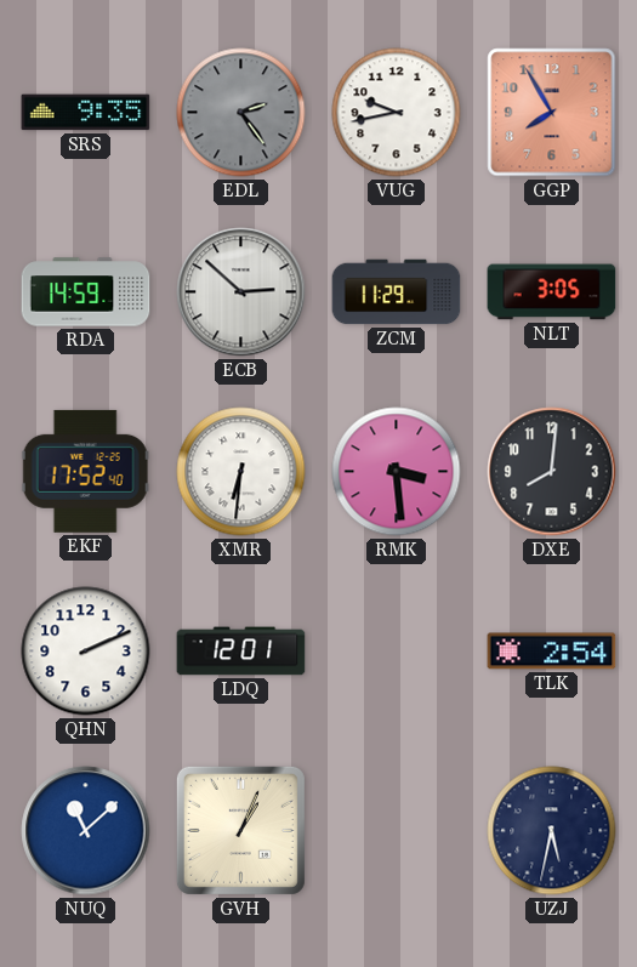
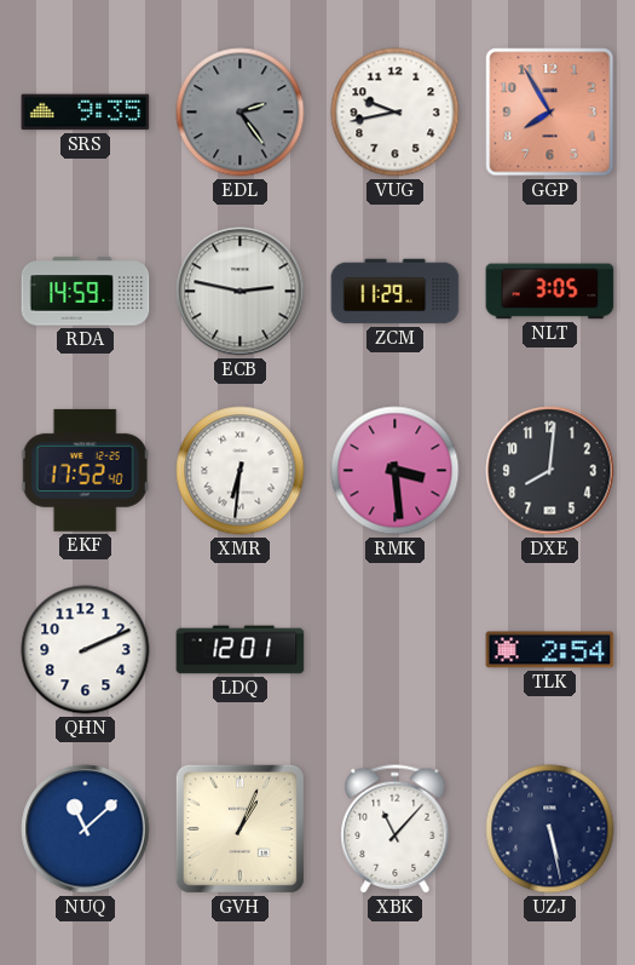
ECB: 2:52 -> 2:47
XBK: none -> 11:07
UZJ: 5:32 -> 5:28
